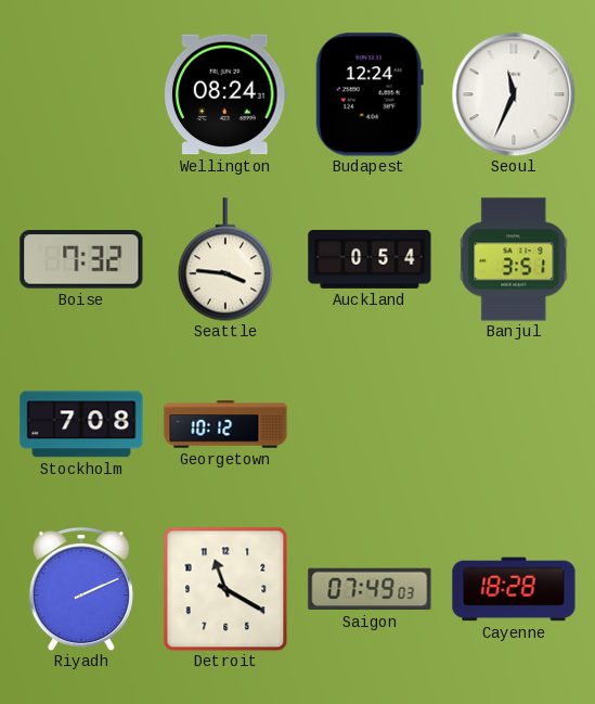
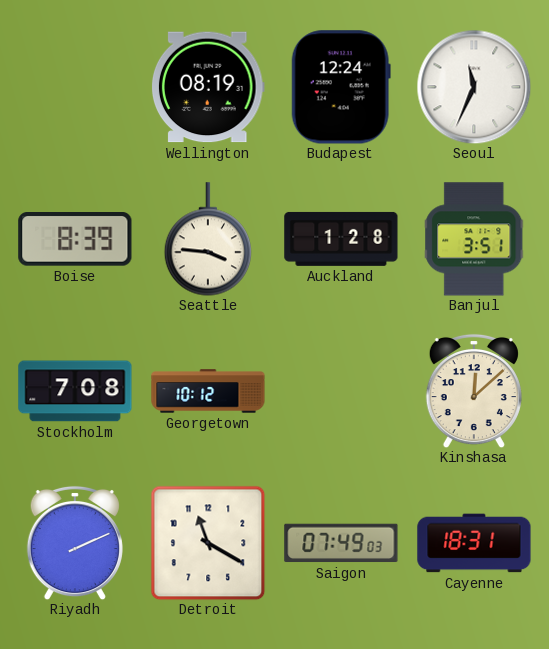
Wellington: 08:24 -> 08:19
Boise: 7:32 -> 8:39
Auckland: 0:54 -> 1:28
Kinshasa: none -> 12:08
Cayenne: 18:28 -> 18:31
